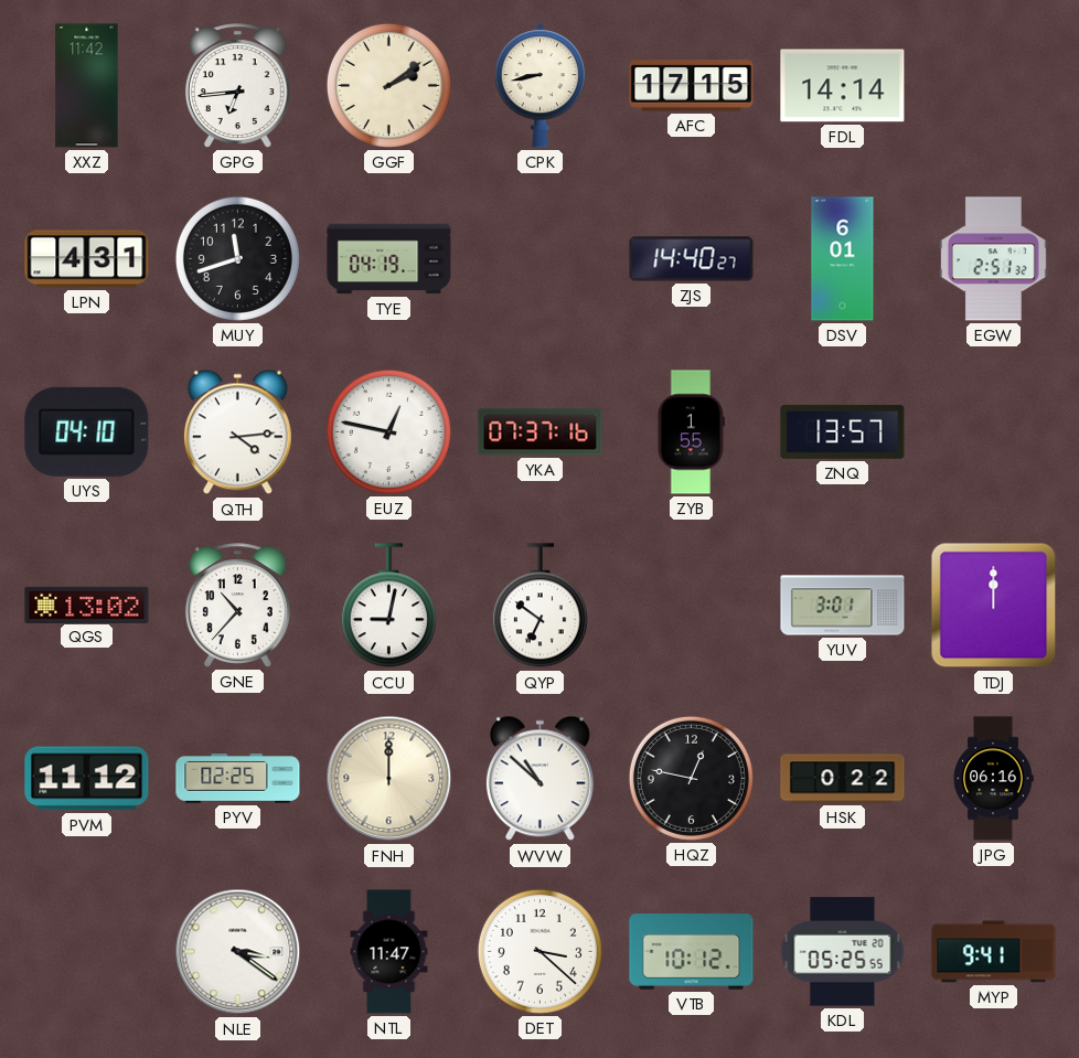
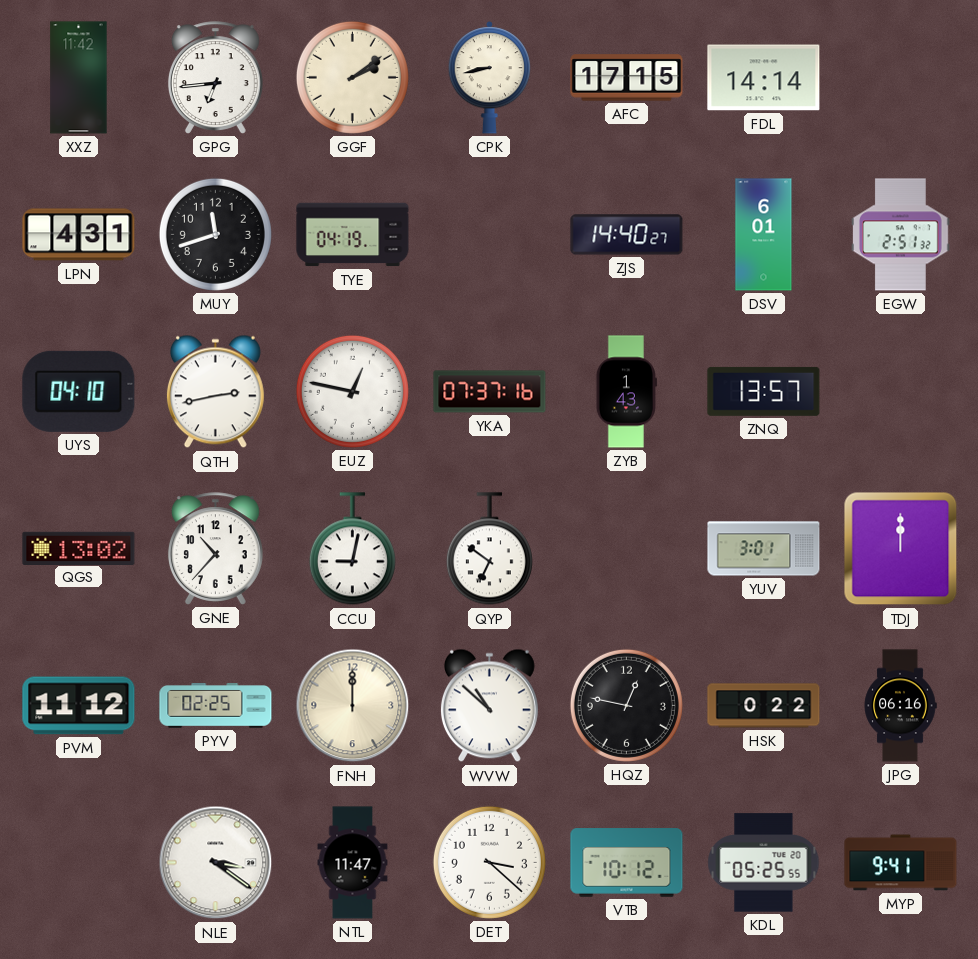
QTH: 4:14 -> 2:43
ZYB: 1:55 -> 1:43
